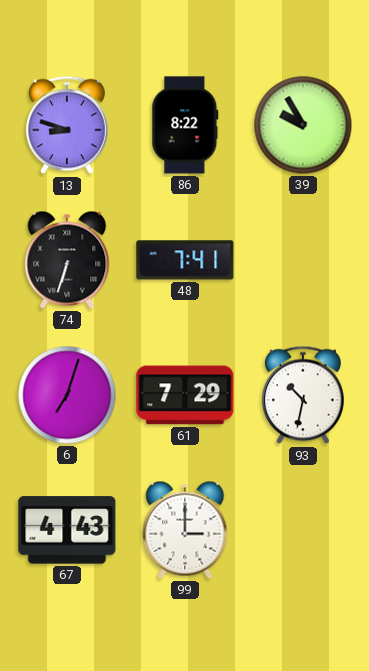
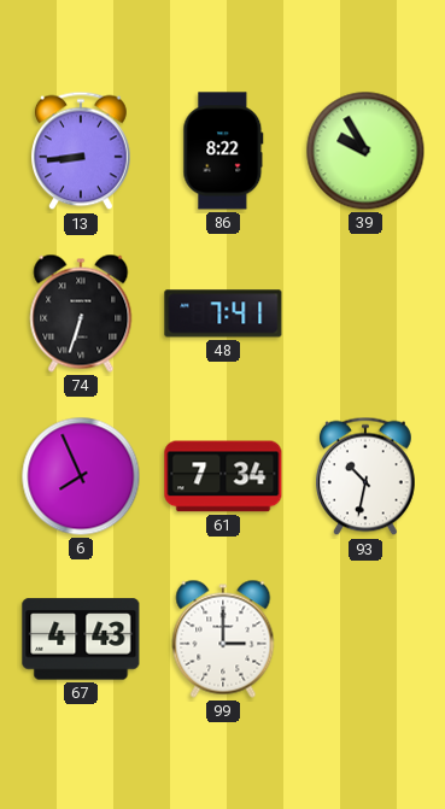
13: 8:48 -> 8:44
6: 7:03 -> 7:56
61: 7:29 -> 7:34
